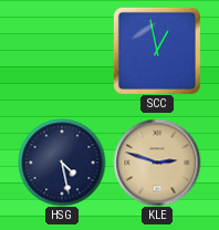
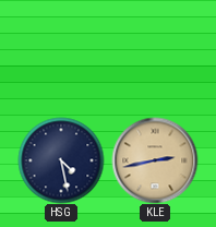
SCC: 12:58 -> none
KLE: 2:48 -> 2:43
